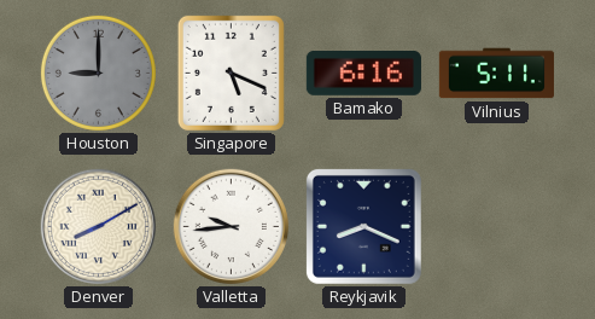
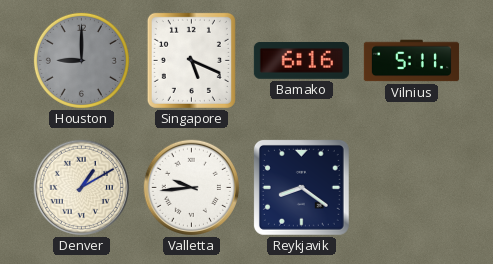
Denver: 8:10 -> 1:10
Reykjavik: 8:19 -> 8:21
